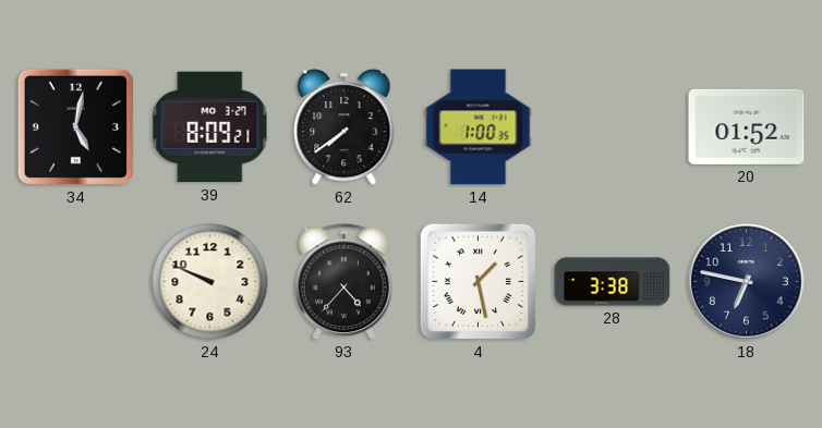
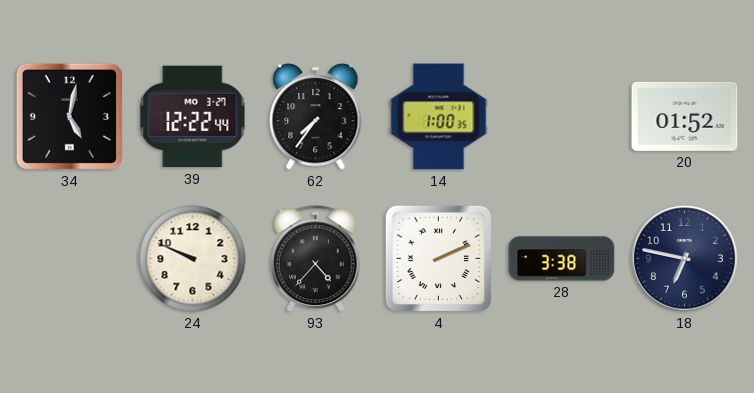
39: 8:09 -> 12:22
62: 7:39 -> 7:36
4: 1:28 -> 2:11
